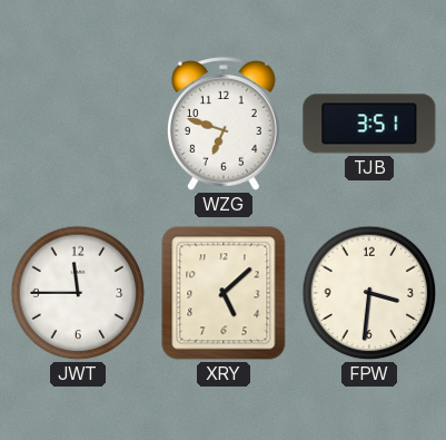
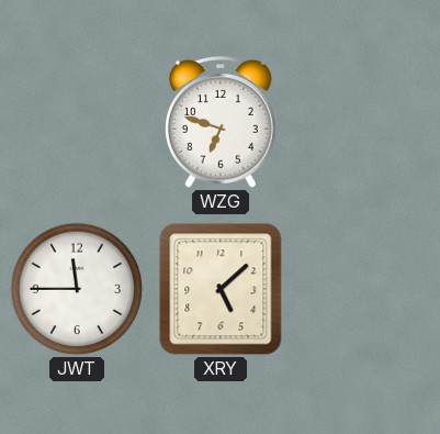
TJB: 3:51 -> none
FPW: 3:31 -> none
